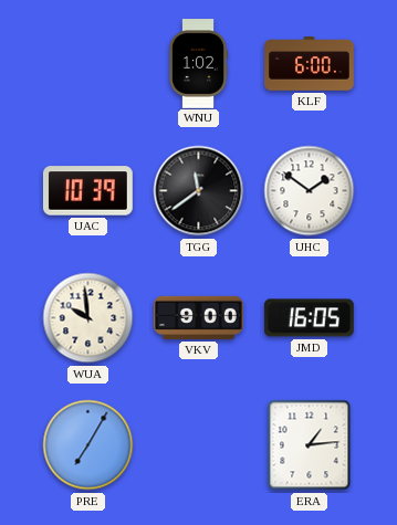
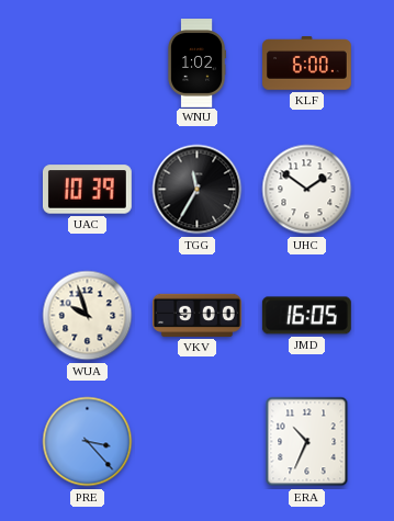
TGG: 11:39 -> 11:35
WUA: 9:59 -> 9:57
PRE: 7:05 -> 3:23
ERA: 1:14 -> 10:34
